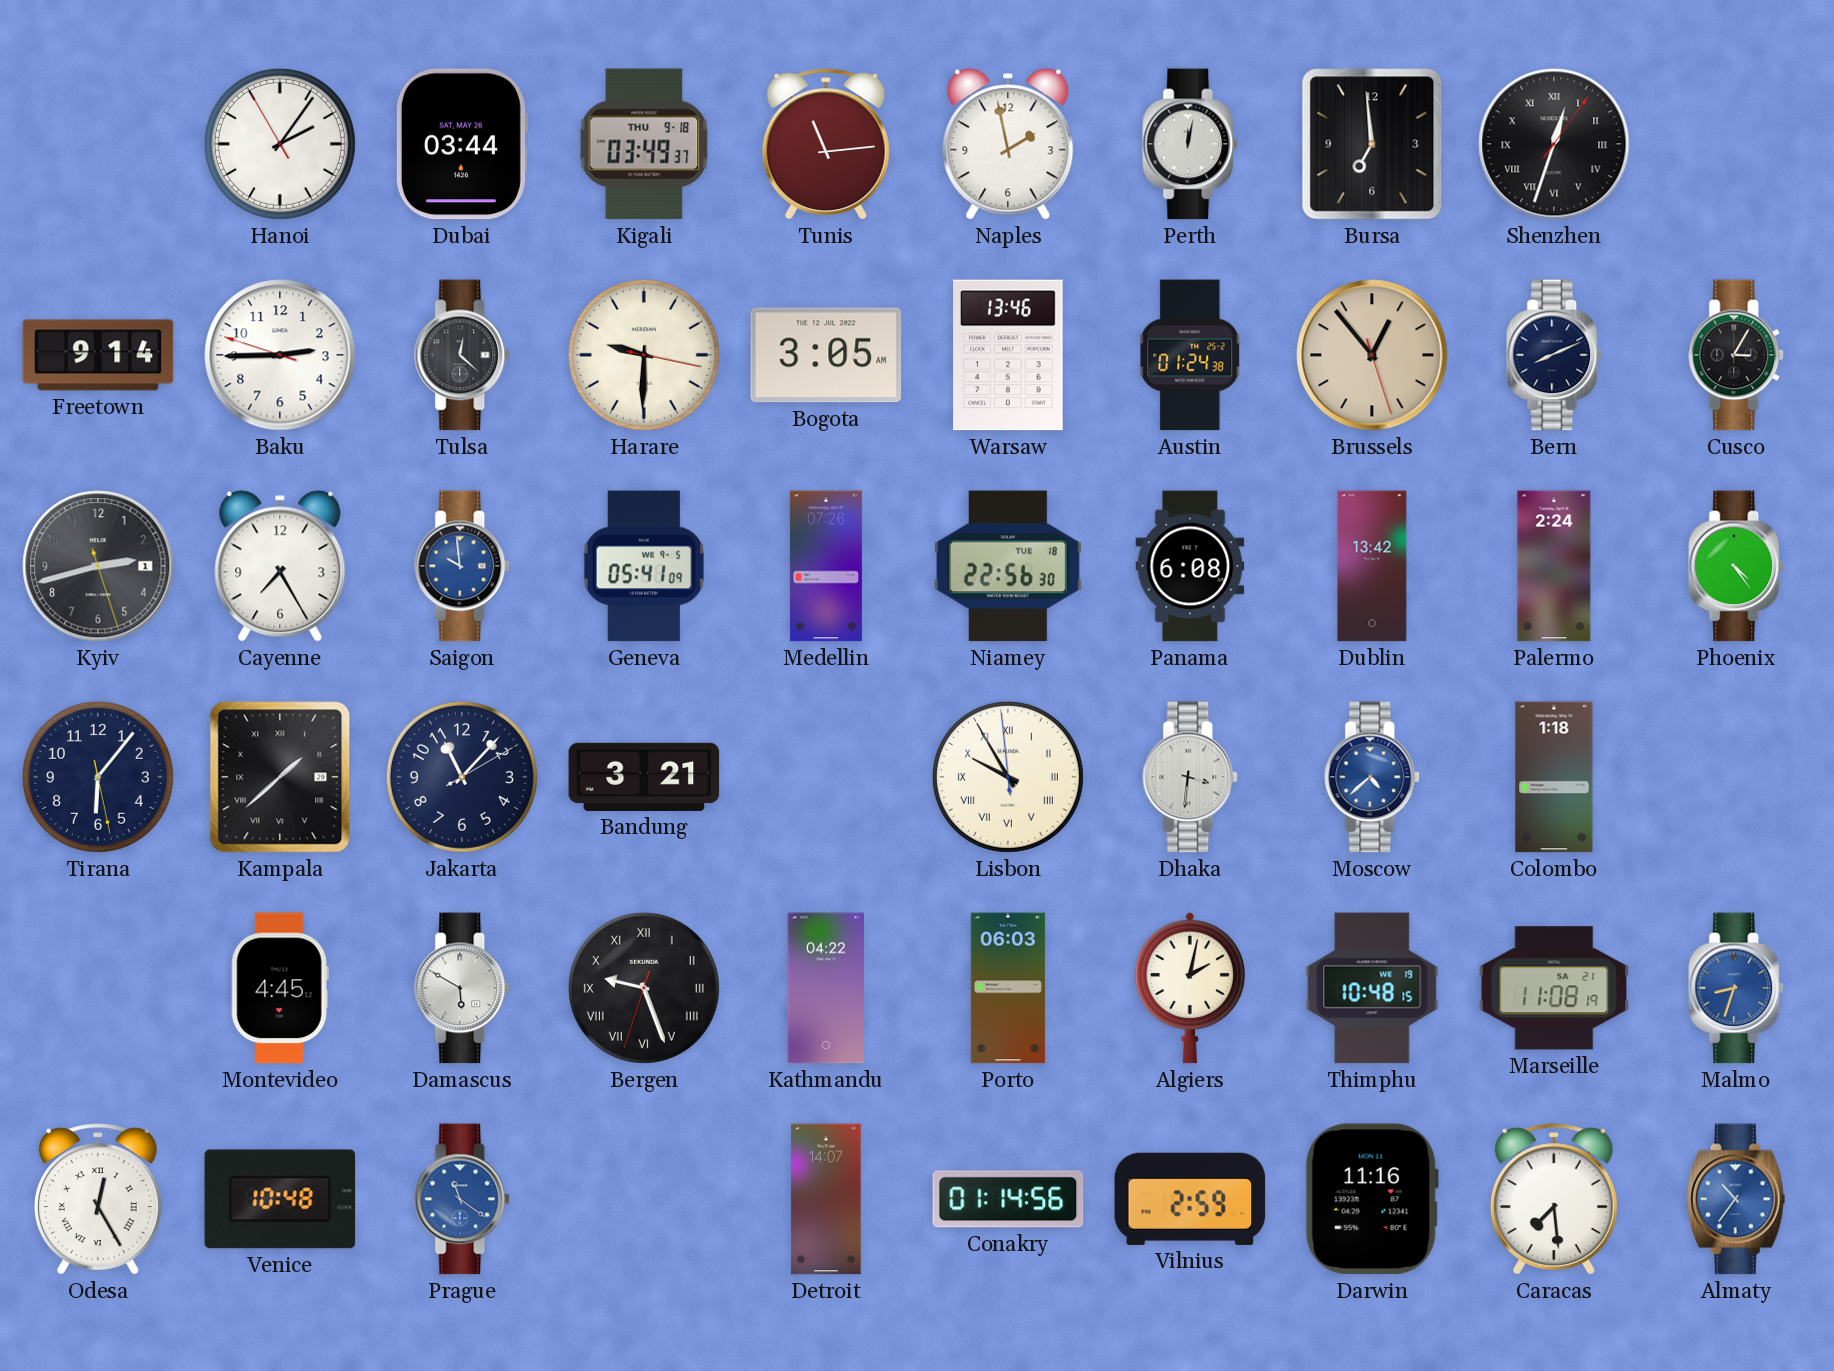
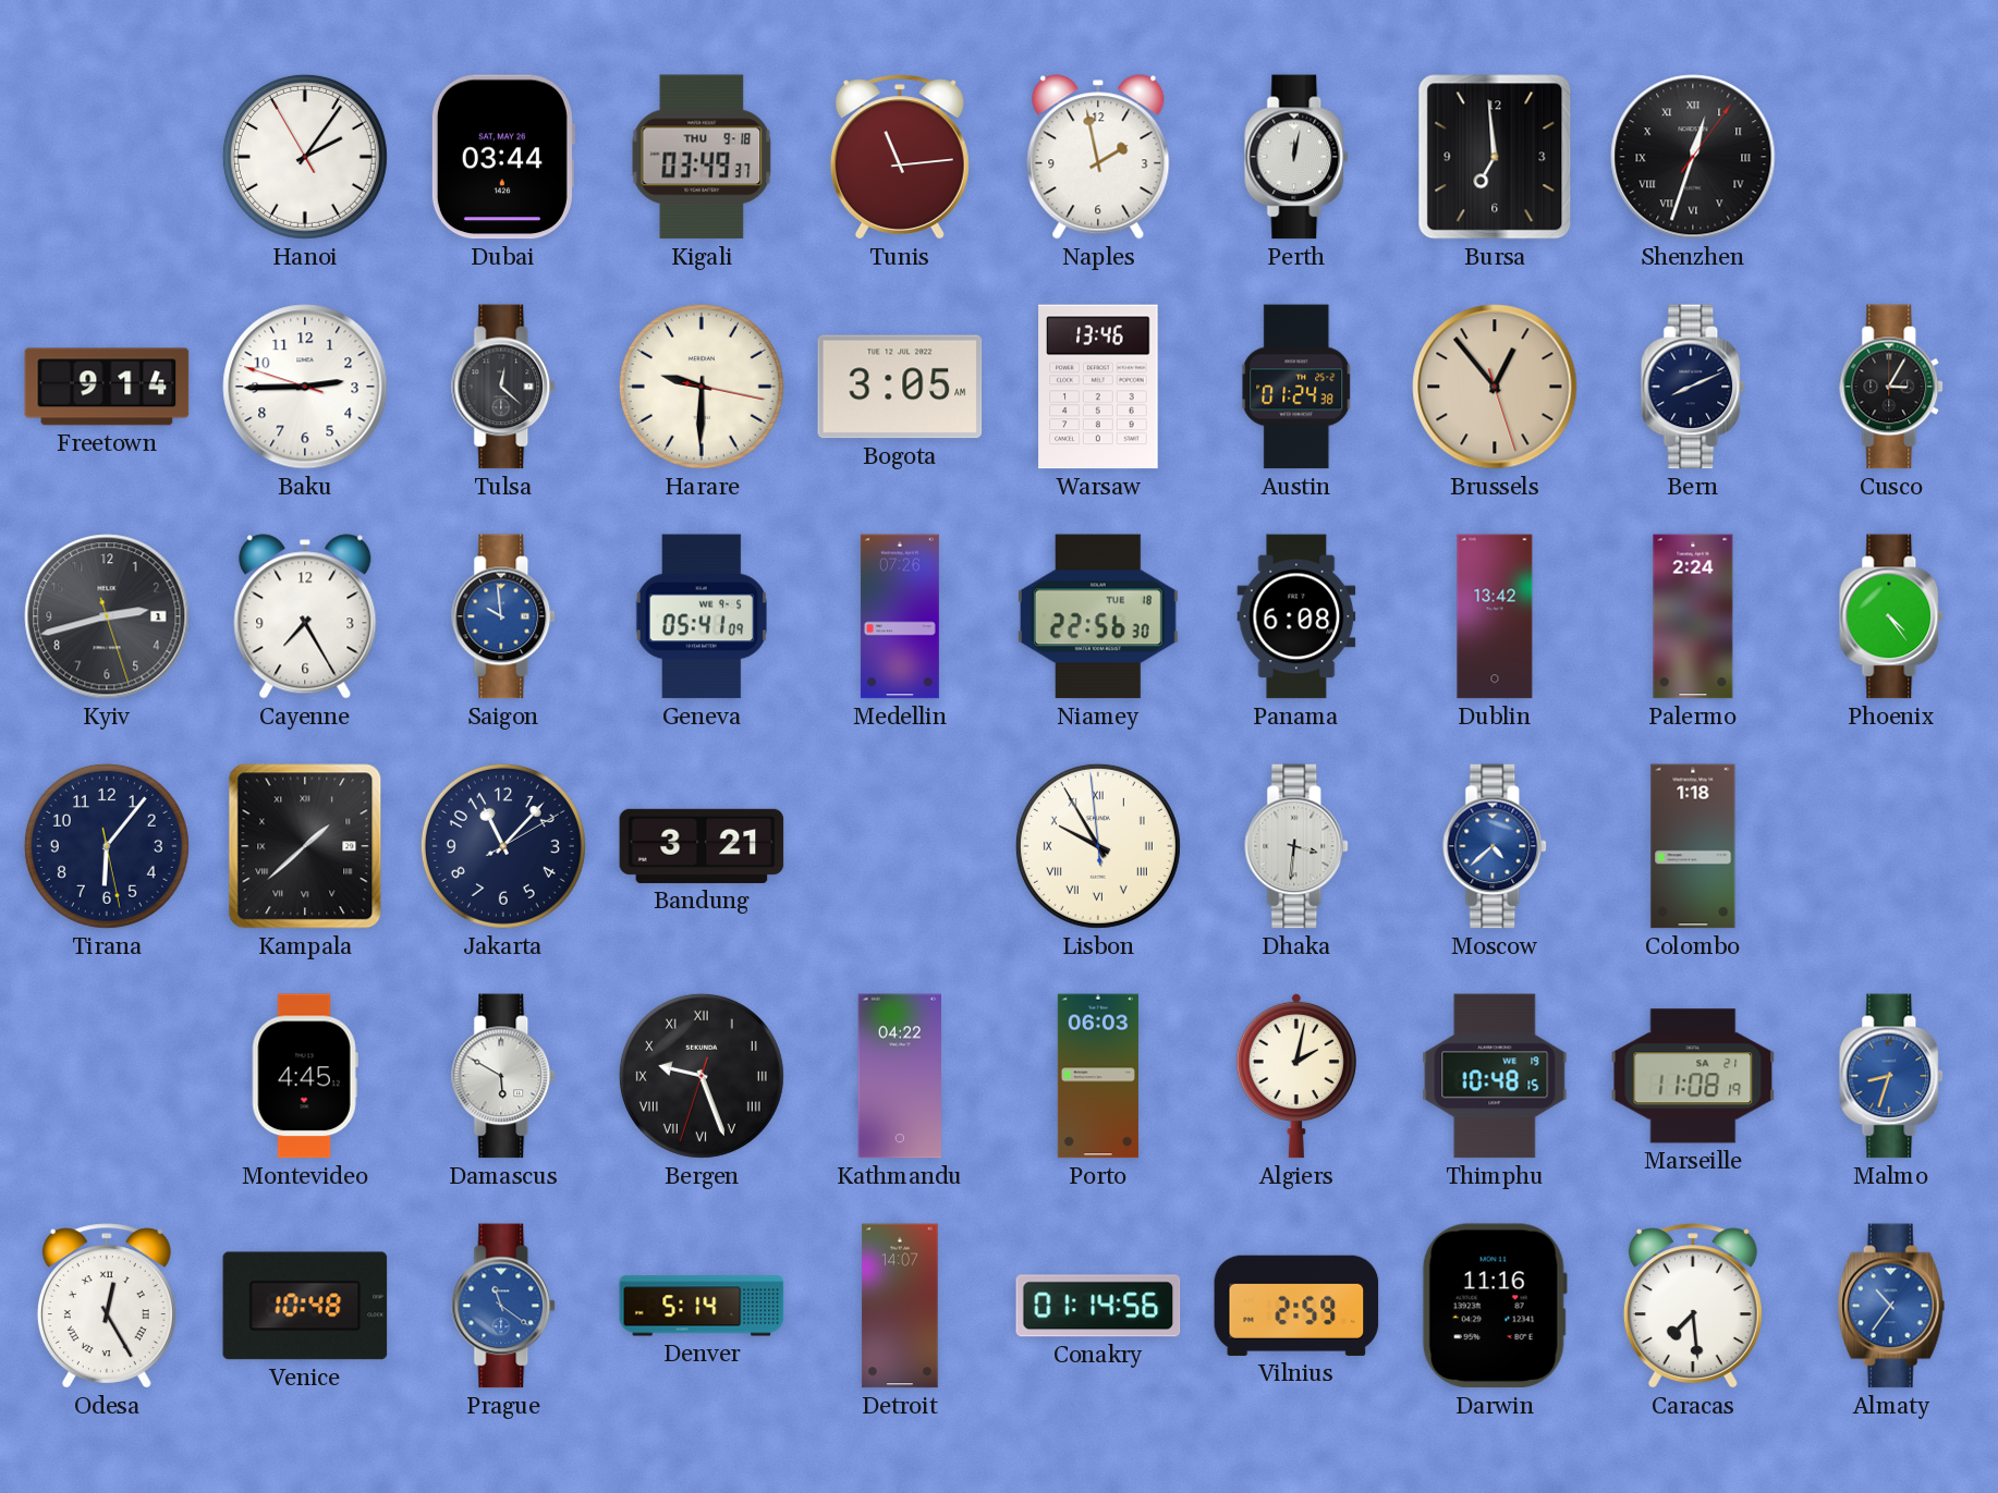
Denver: none -> 5:14
